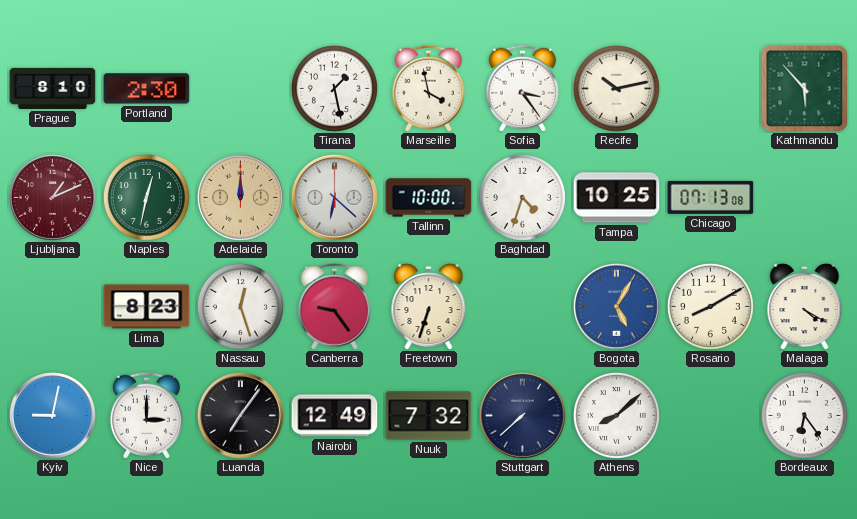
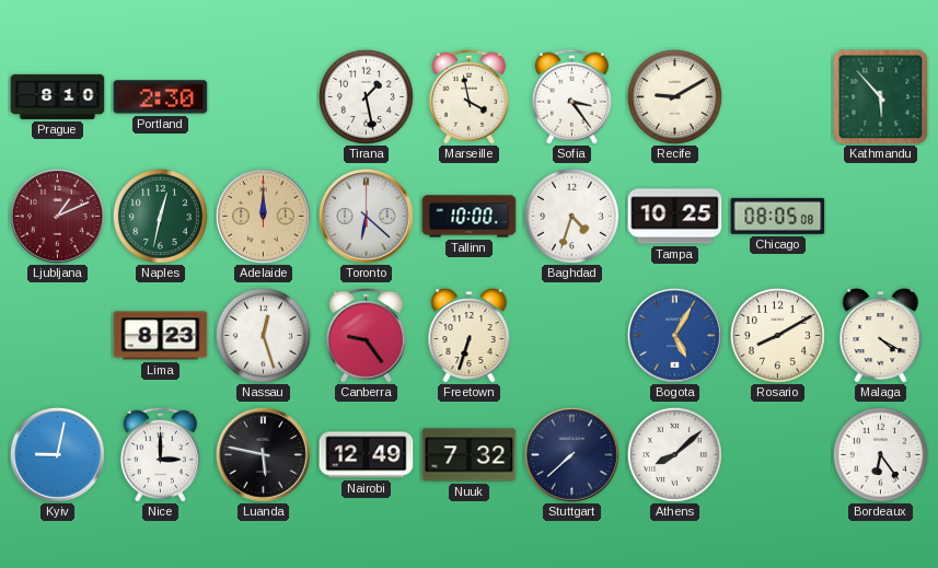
Recife: 10:13 -> 9:10
Chicago: 07:13 -> 08:05
Luanda: 7:06 -> 5:47
